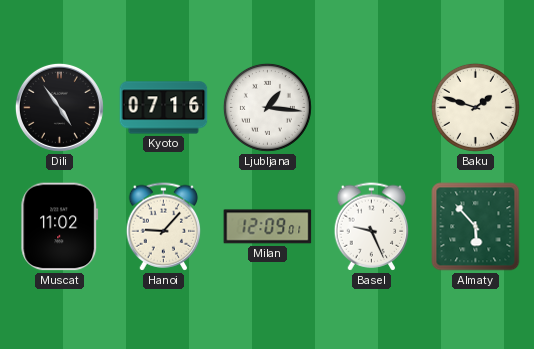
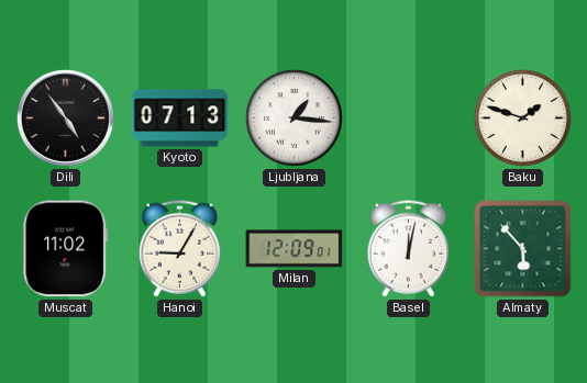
Kyoto: 07:16 -> 07:13
Hanoi: 9:07 -> 9:05
Basel: 9:26 -> 12:02
